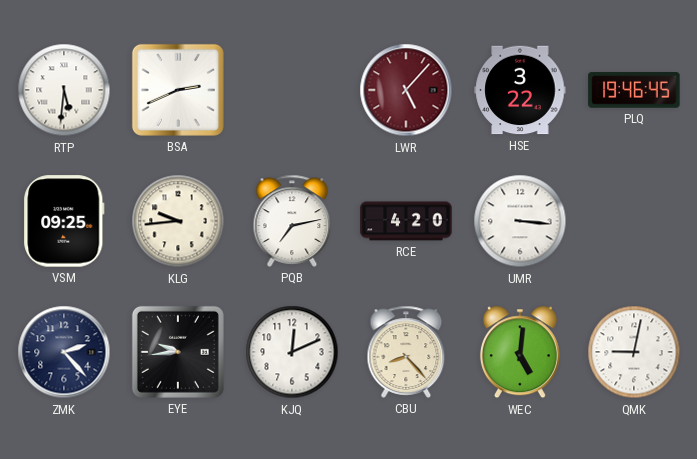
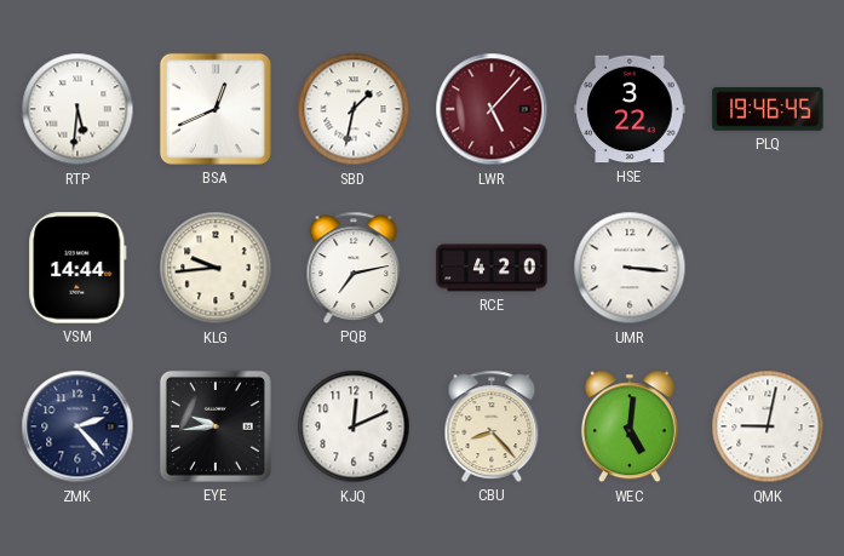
BSA: 2:41 -> 12:41
SBD: none -> 1:32
VSM: 09:25 -> 14:44
